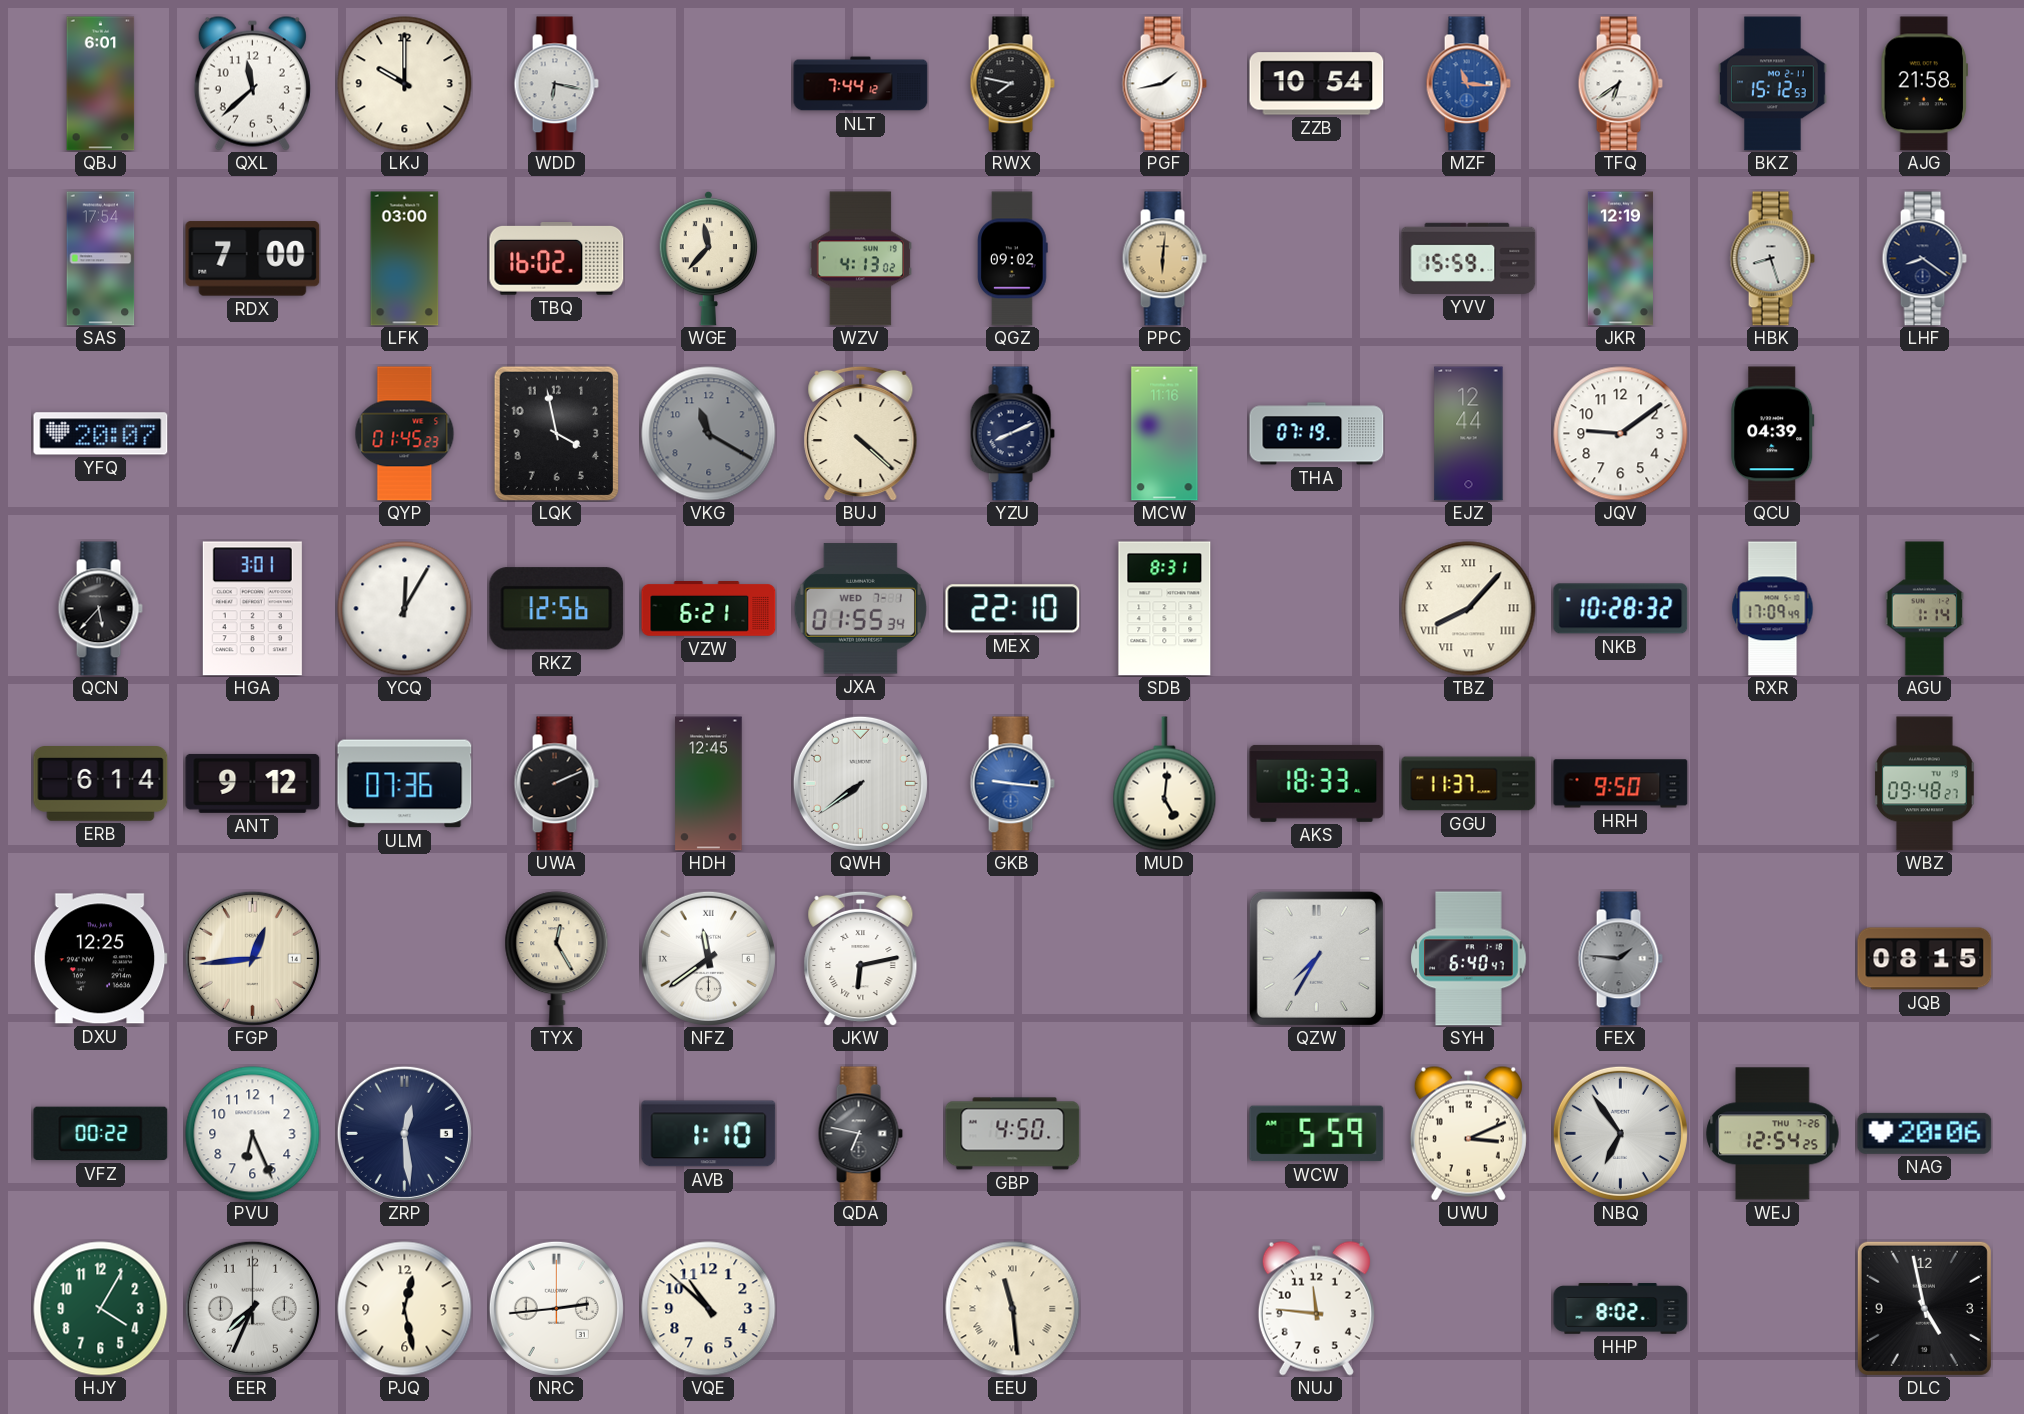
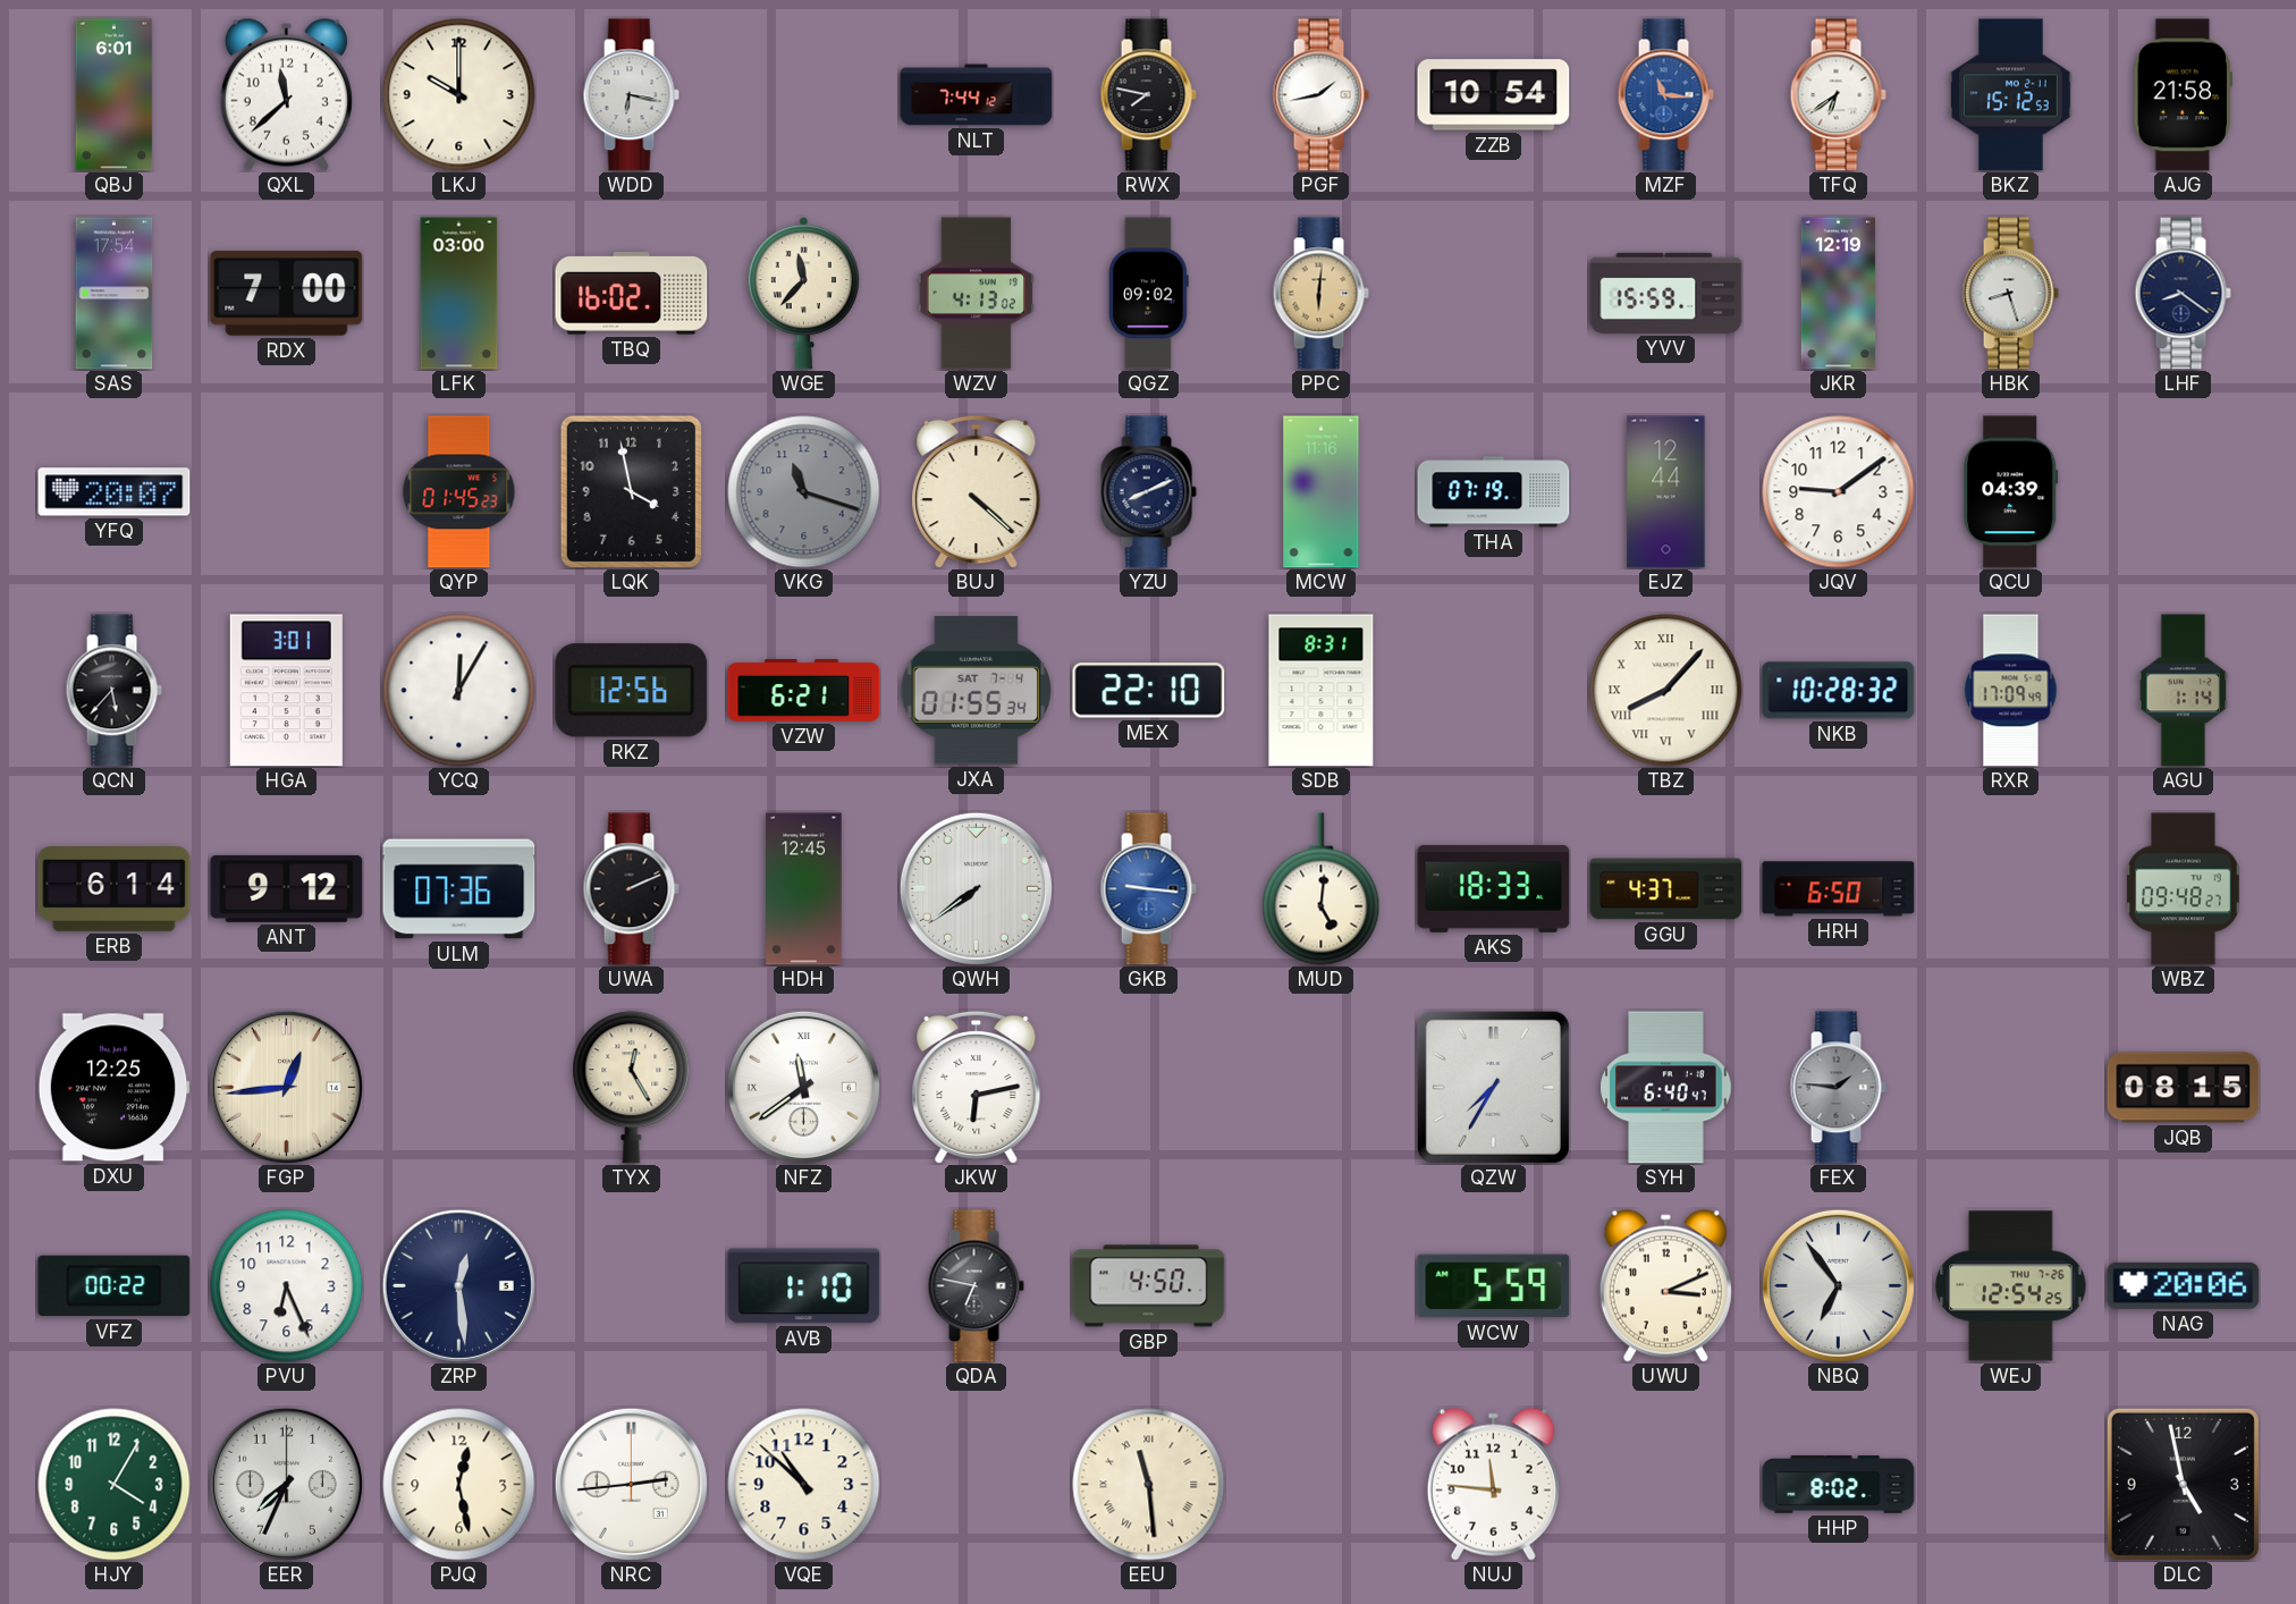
VKG: 11:20 -> 11:18
JXA date: WED 7-1 -> SAT 7-4
GGU: 11:37 -> 4:37
HRH: 9:50 -> 6:50
